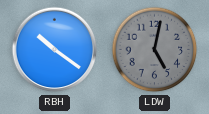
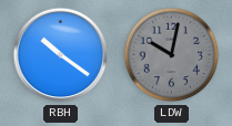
LDW: 5:02 -> 10:02
